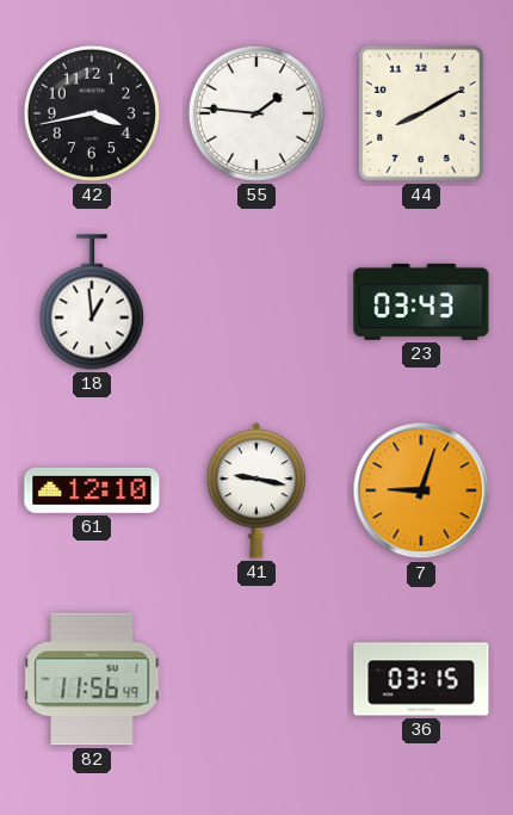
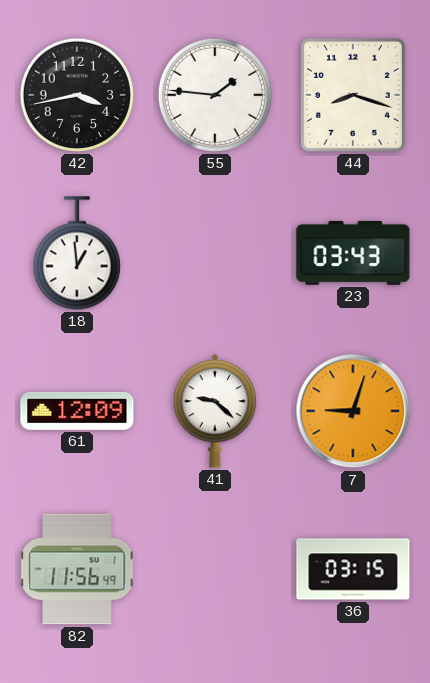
44: 8:10 -> 8:18
61: 12:10 -> 12:09
41: 9:17 -> 9:22
